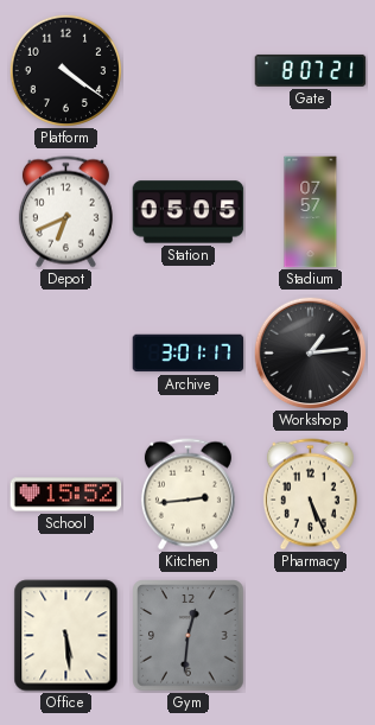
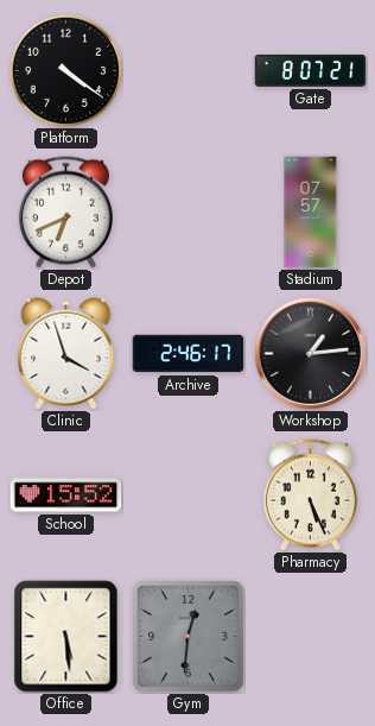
Station: 05:05 -> none
Clinic: none -> 3:57
Archive: 3:01 -> 2:46
Kitchen: 2:44 -> none
